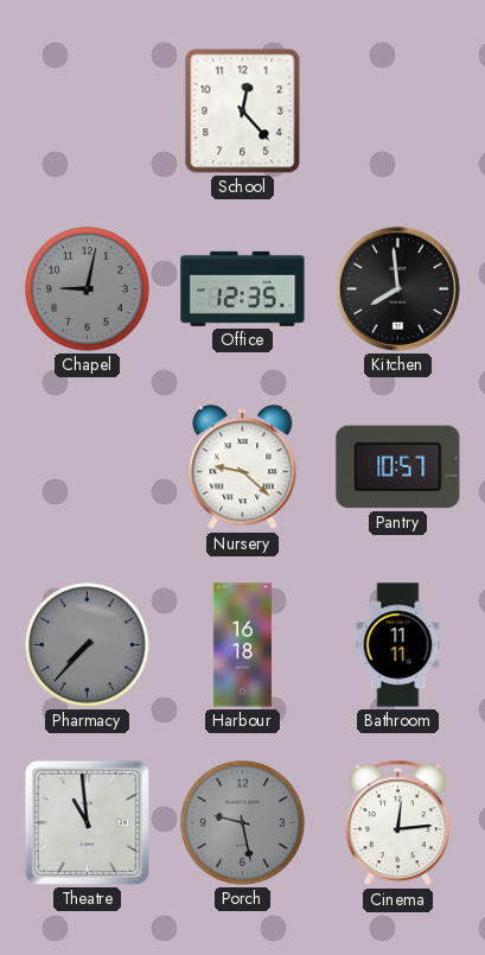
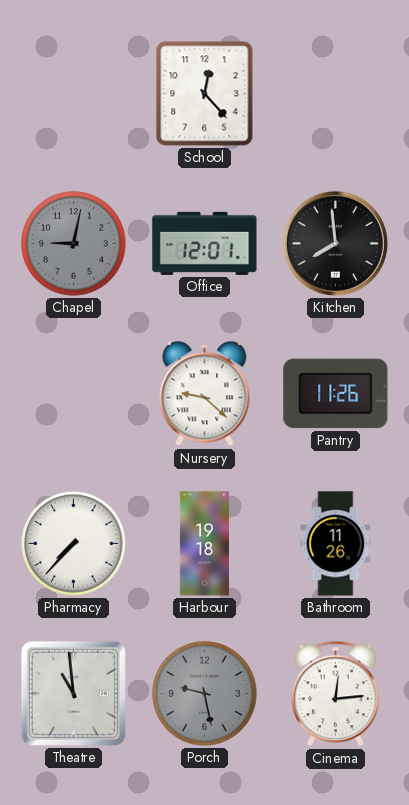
Office: 12:35 -> 12:01
Pantry: 10:57 -> 11:26
Pharmacy dial: grey -> white
Harbour: 16:18 -> 19:18
Bathroom: 11:11 -> 11:26
